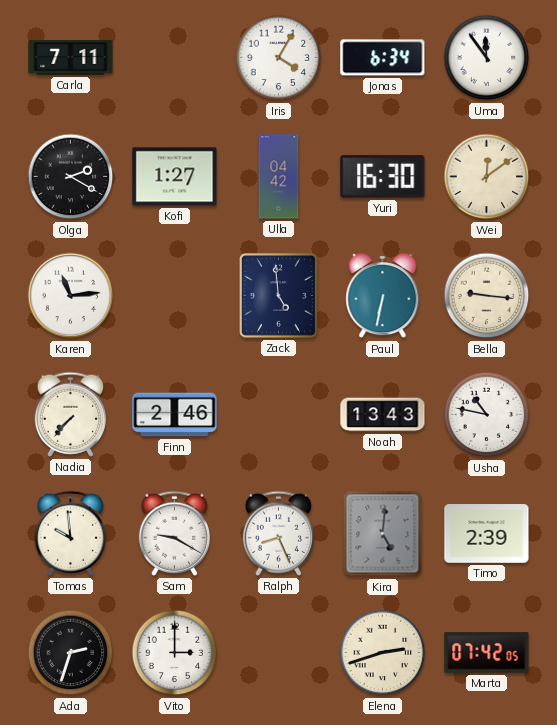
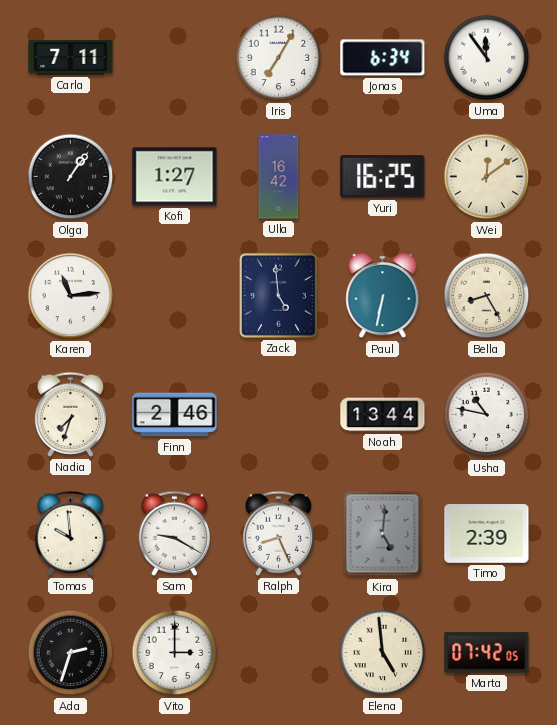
Iris: 4:05 -> 7:05
Olga: 2:20 -> 1:06
Ulla: 04:42 -> 16:42
Yuri: 16:30 -> 16:25
Bella: 9:16 -> 8:25
Nadia: 7:37 -> 7:33
Noah: 13:43 -> 13:44
Elena: 2:42 -> 4:59
